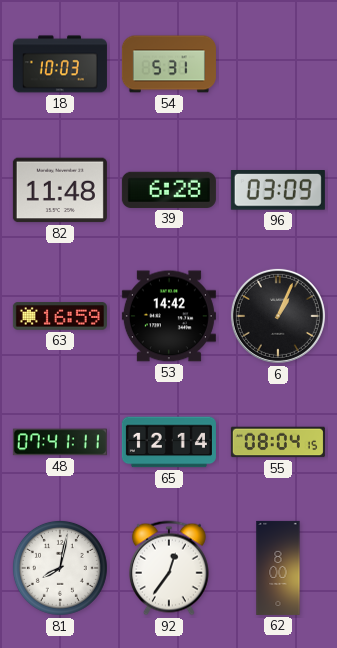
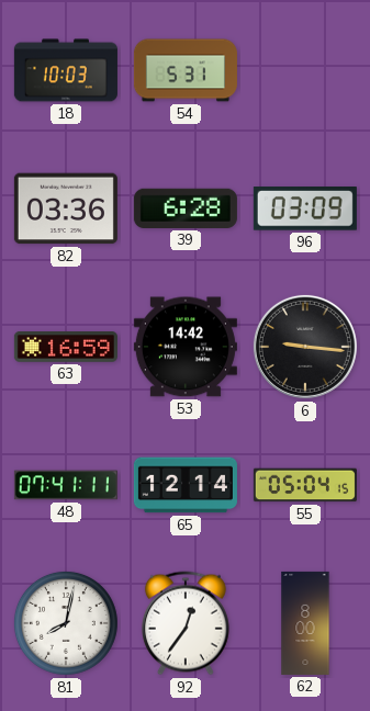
82: 11:48 -> 03:36
6: 1:04 -> 9:16
55: 08:04 -> 05:04
